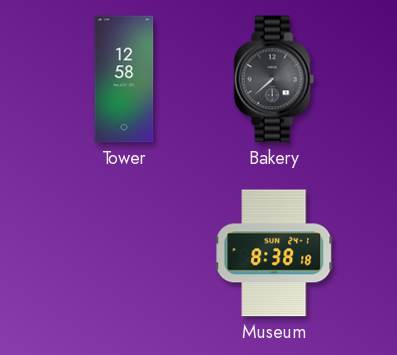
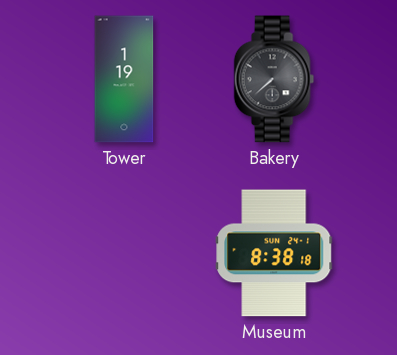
Tower: 12:58 -> 1:19
